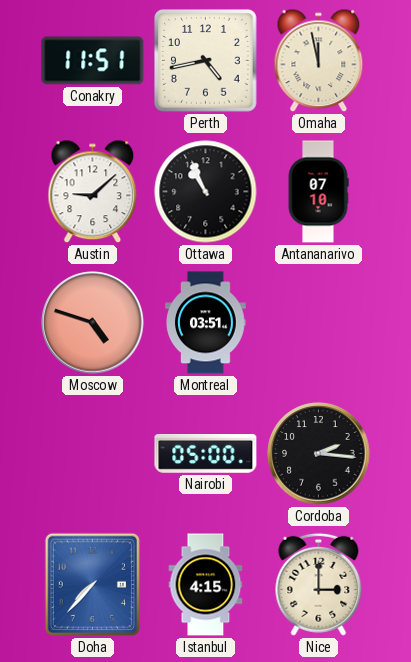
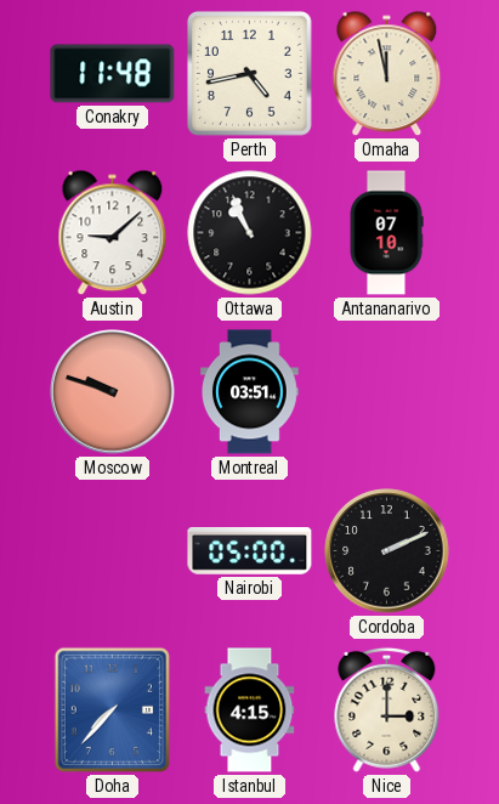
Conakry: 11:51 -> 11:48
Moscow: 4:48 -> 9:48
Cordoba: 2:16 -> 2:11
